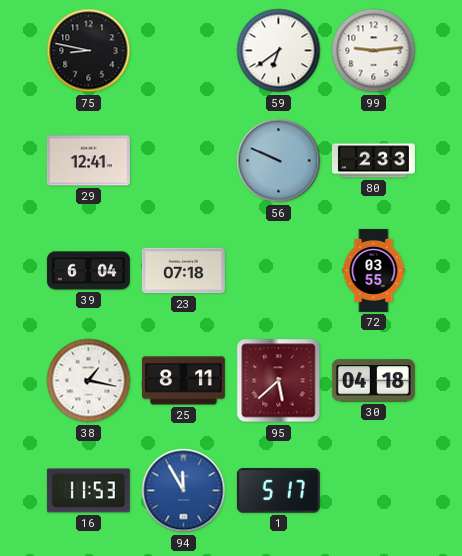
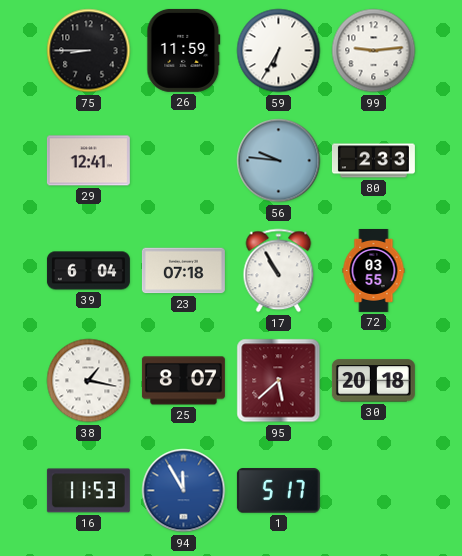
75: 8:47 -> 8:45
26: none -> 11:59
59: 6:39 -> 6:35
56: 9:49 -> 9:46
17: none -> 10:55
25: 8:11 -> 8:07
30: 04:18 -> 20:18
